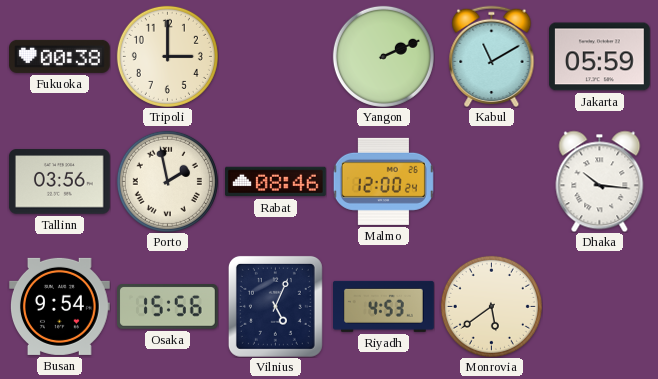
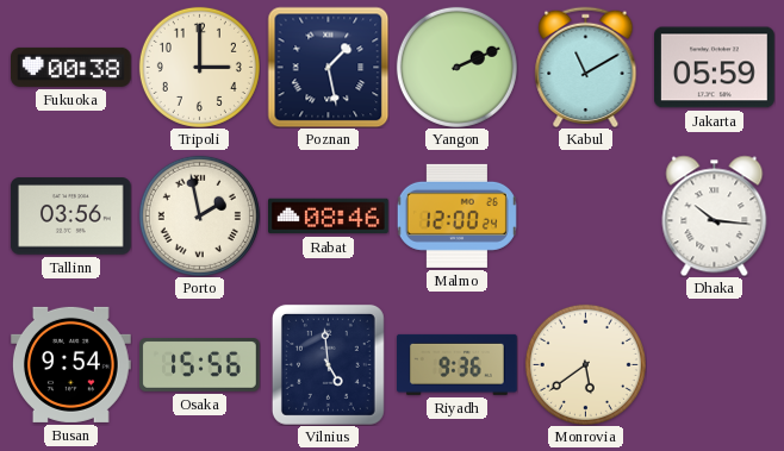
Poznan: none -> 1:28
Vilnius: 5:04 -> 4:59
Riyadh: 4:53 -> 9:36
